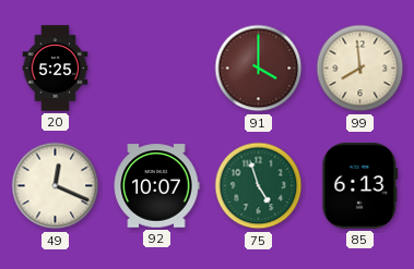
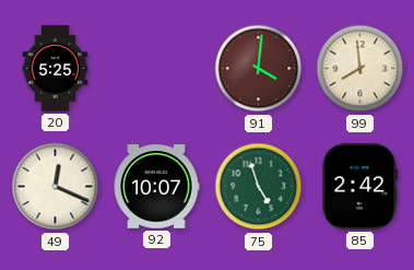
91: 4:00 -> 4:01
85: 6:13 -> 2:42
